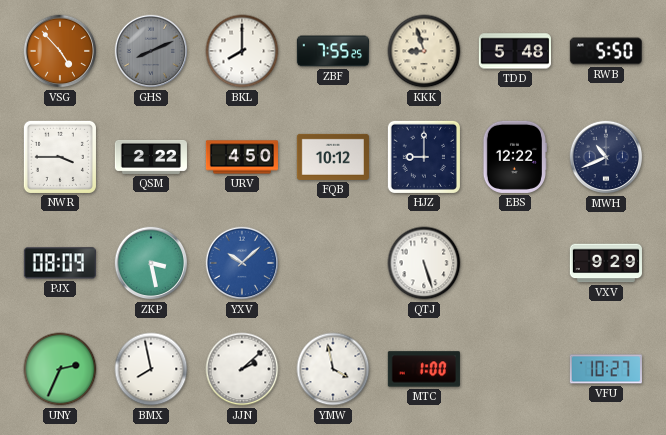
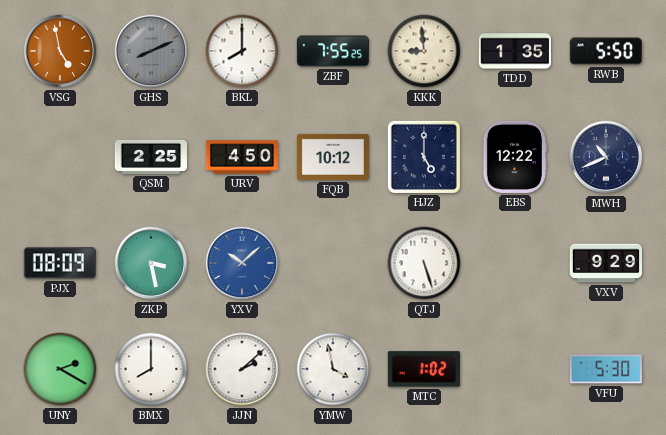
VSG: 4:53 -> 4:58
KKK: 8:57 -> 8:59
TDD: 5:48 -> 1:35
NWR: 3:45 -> none
QSM: 2:22 -> 2:25
HJZ: 9:00 -> 5:00
UNY: 2:34 -> 2:20
BMX: 7:58 -> 8:00
MTC: 1:00 -> 1:02
VFU: 10:27 -> 5:30
